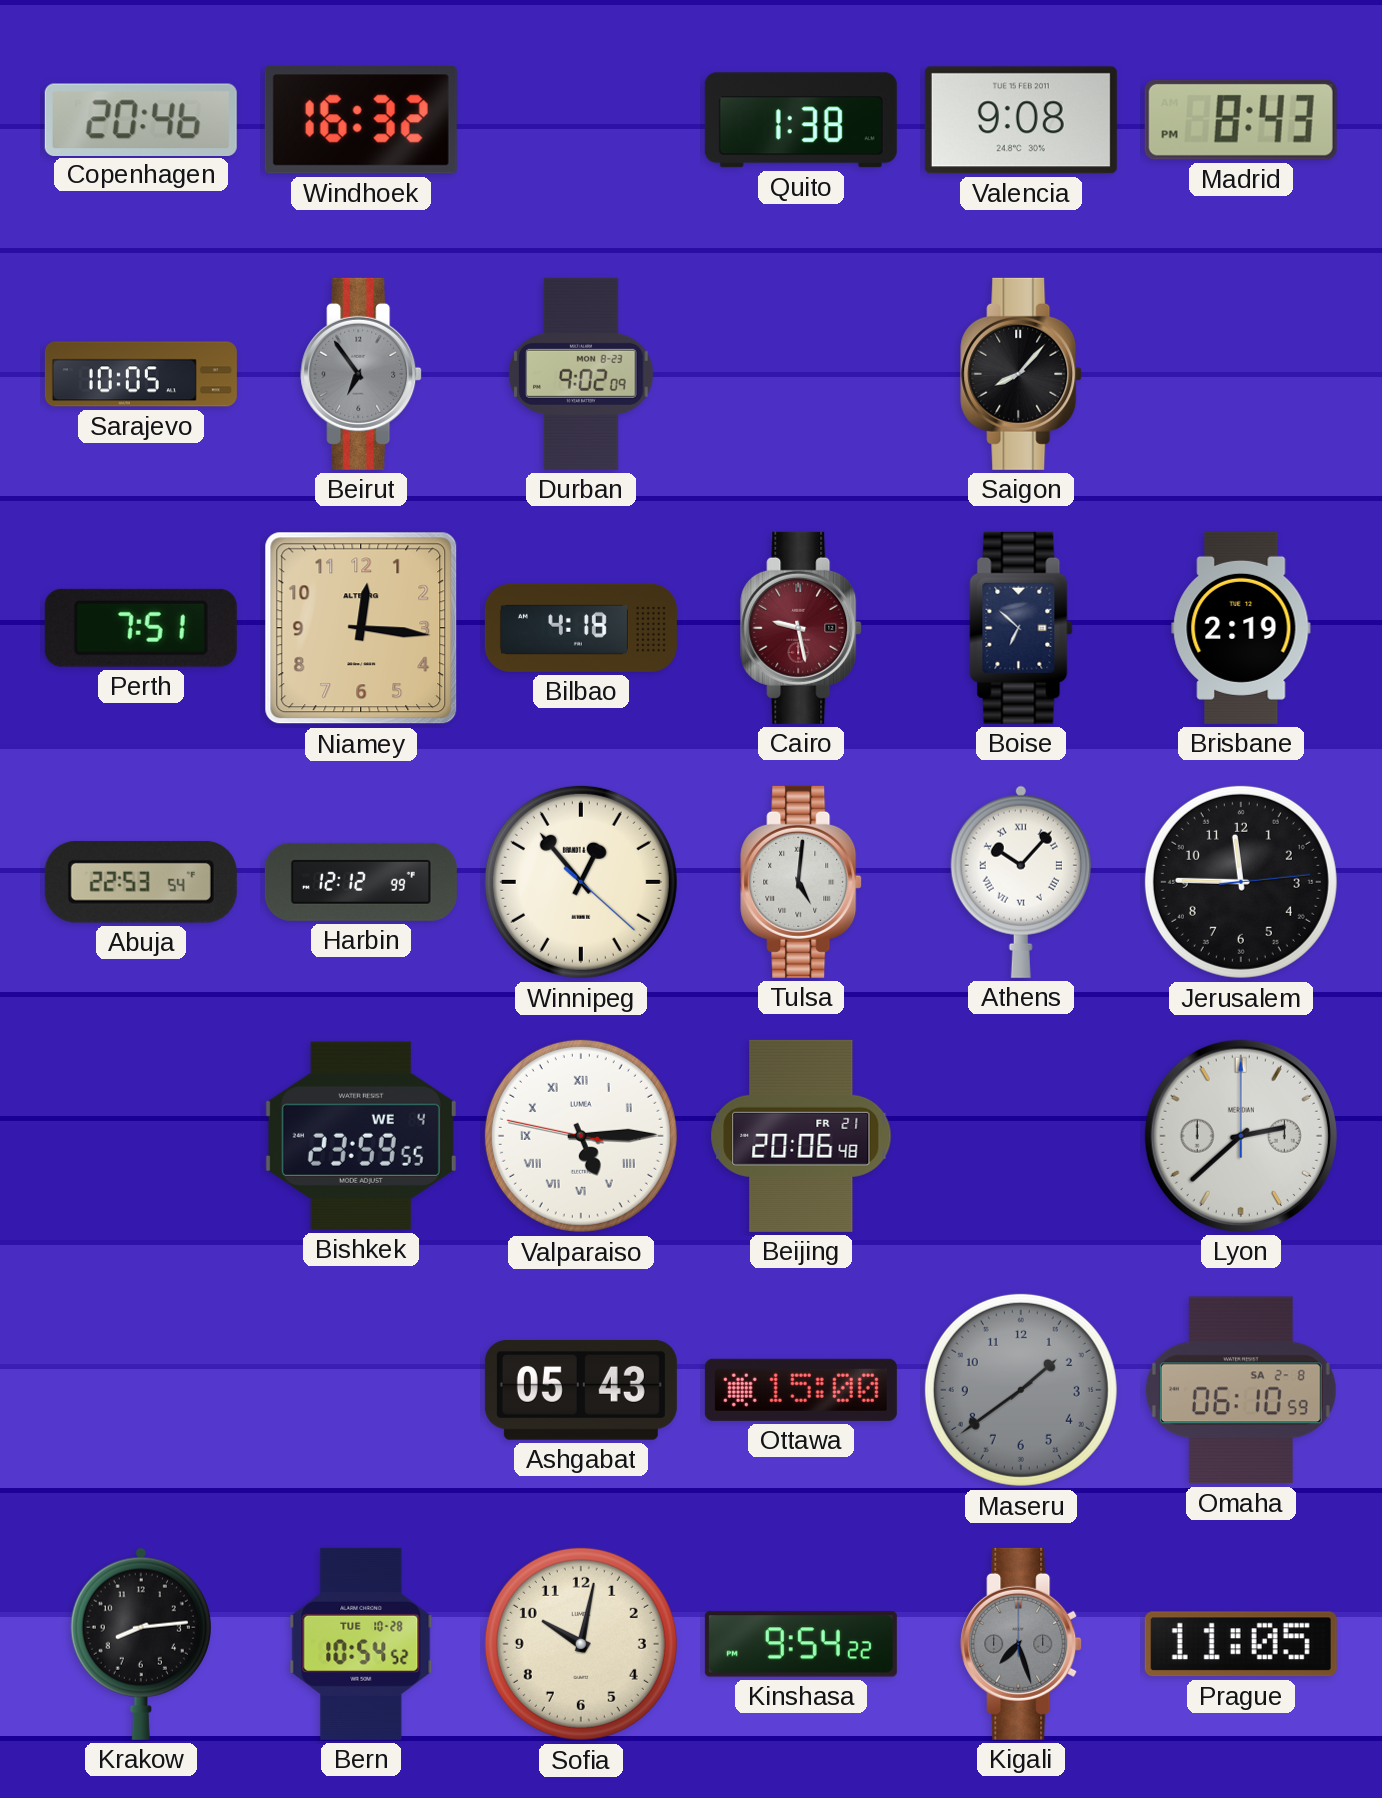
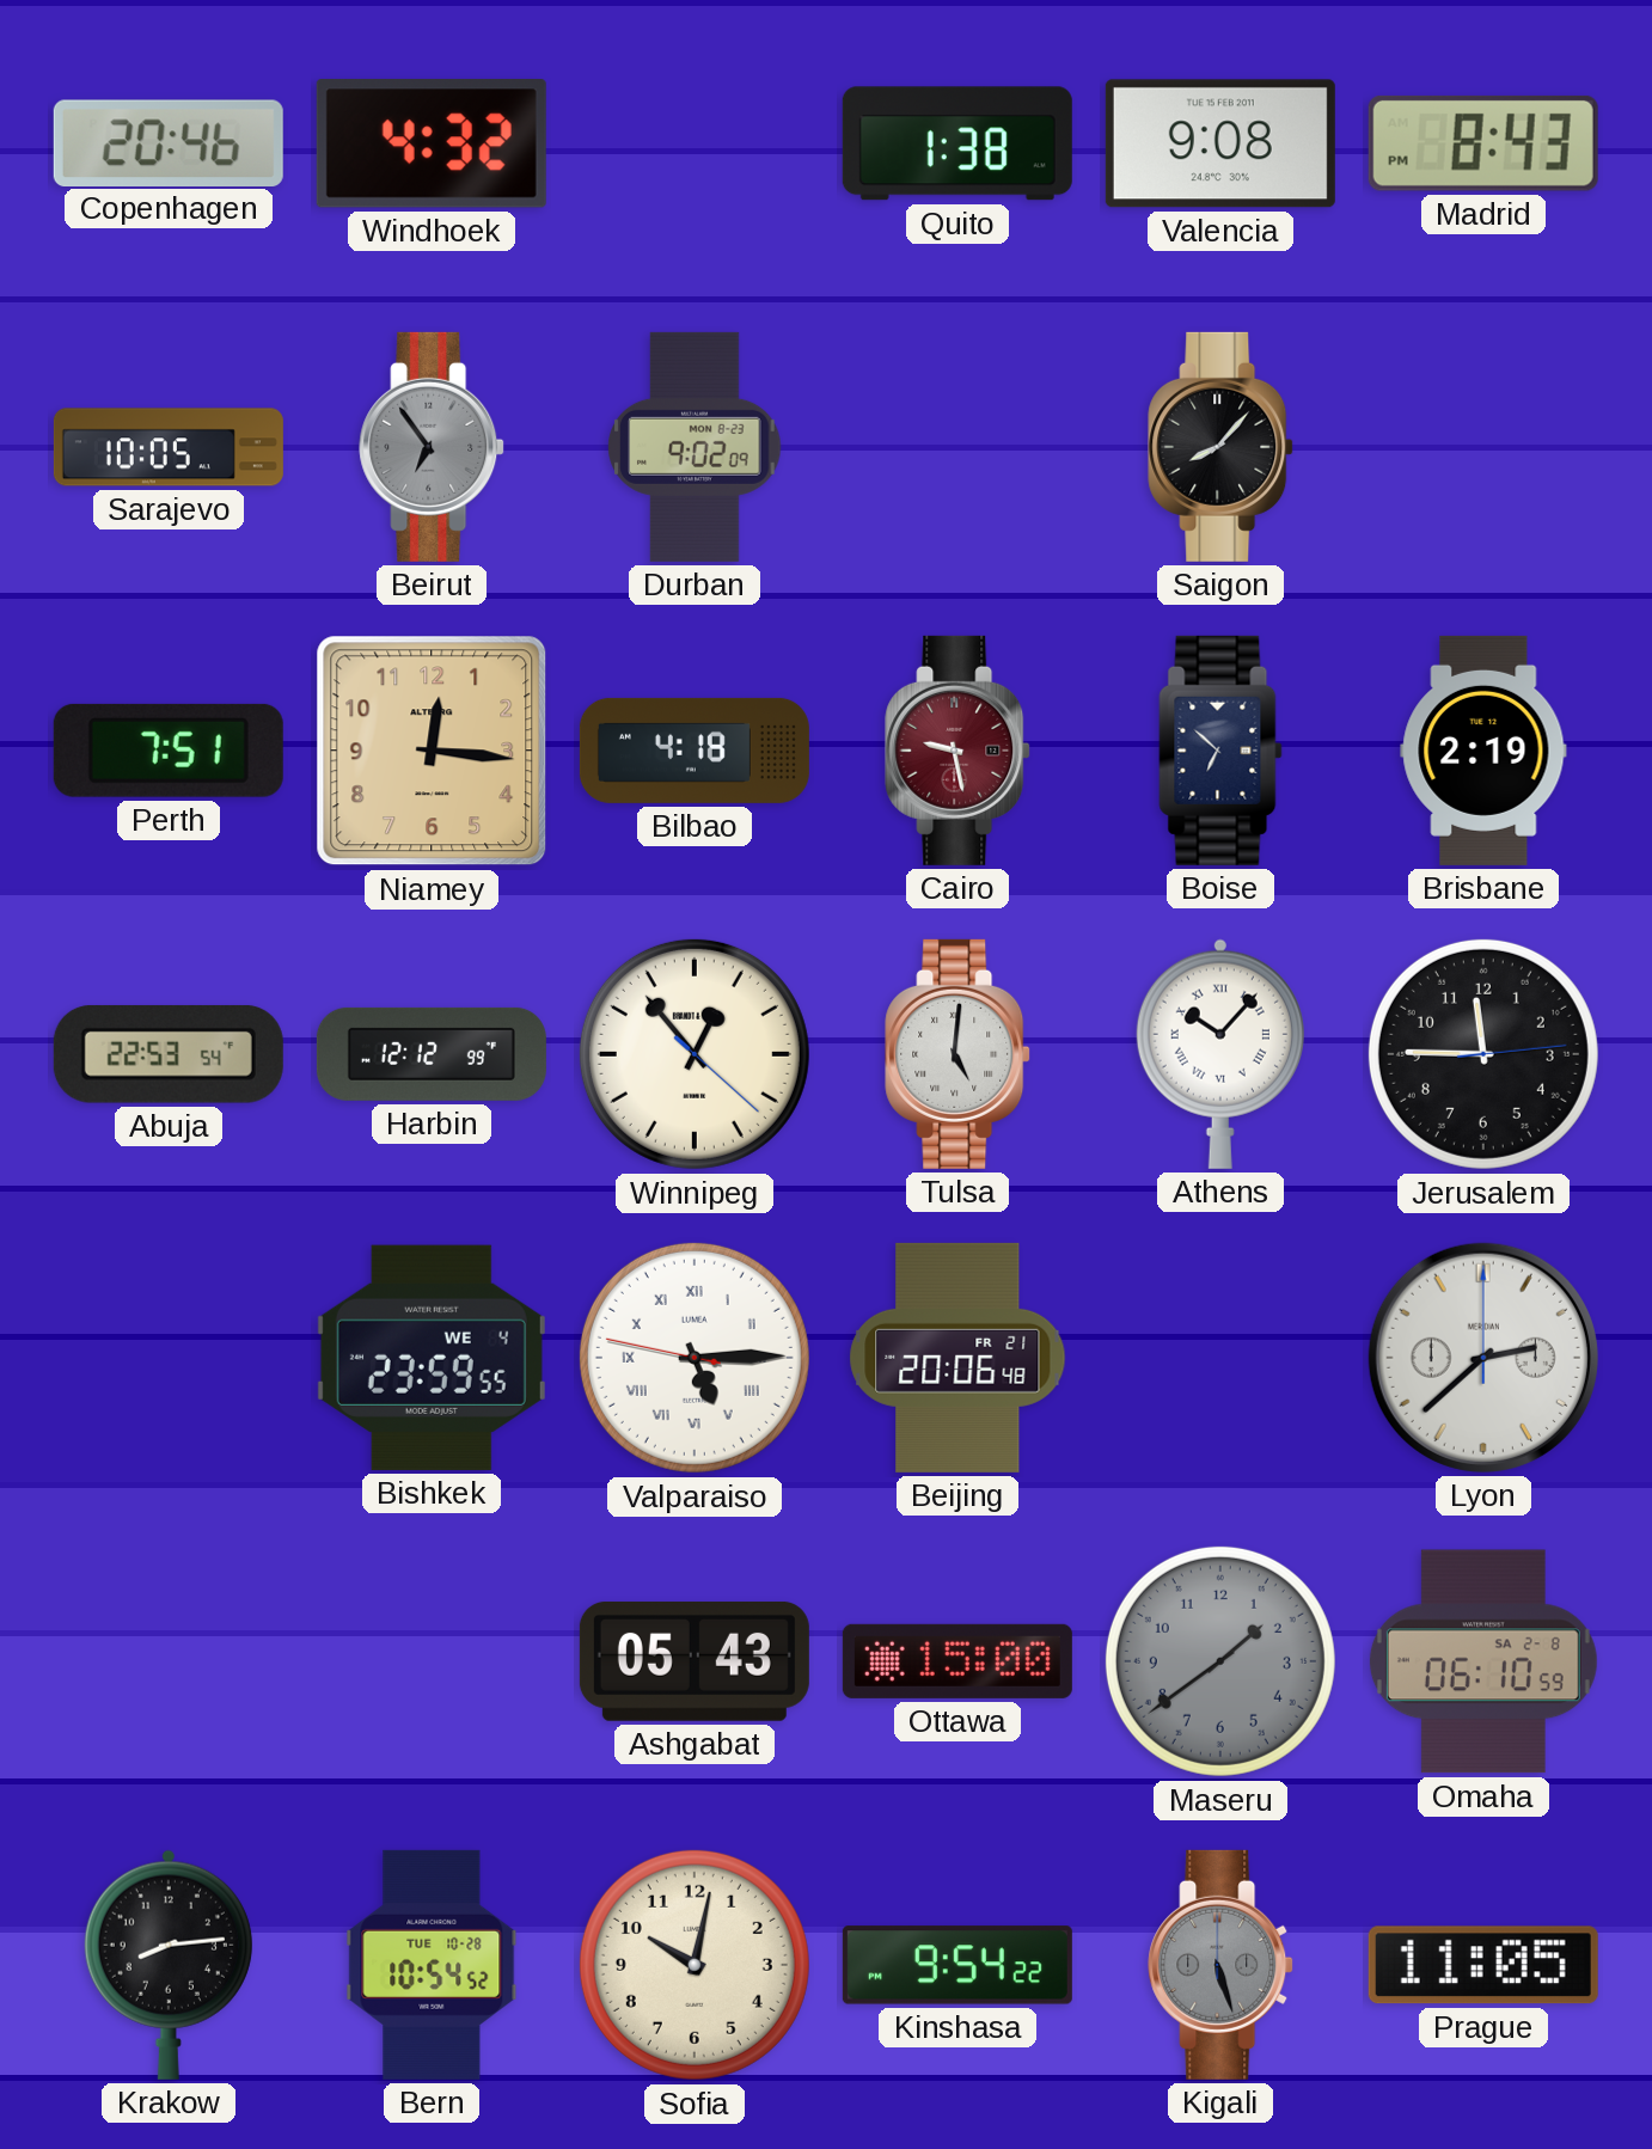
Windhoek: 16:32 -> 4:32
Kigali: 7:27 -> 5:27
